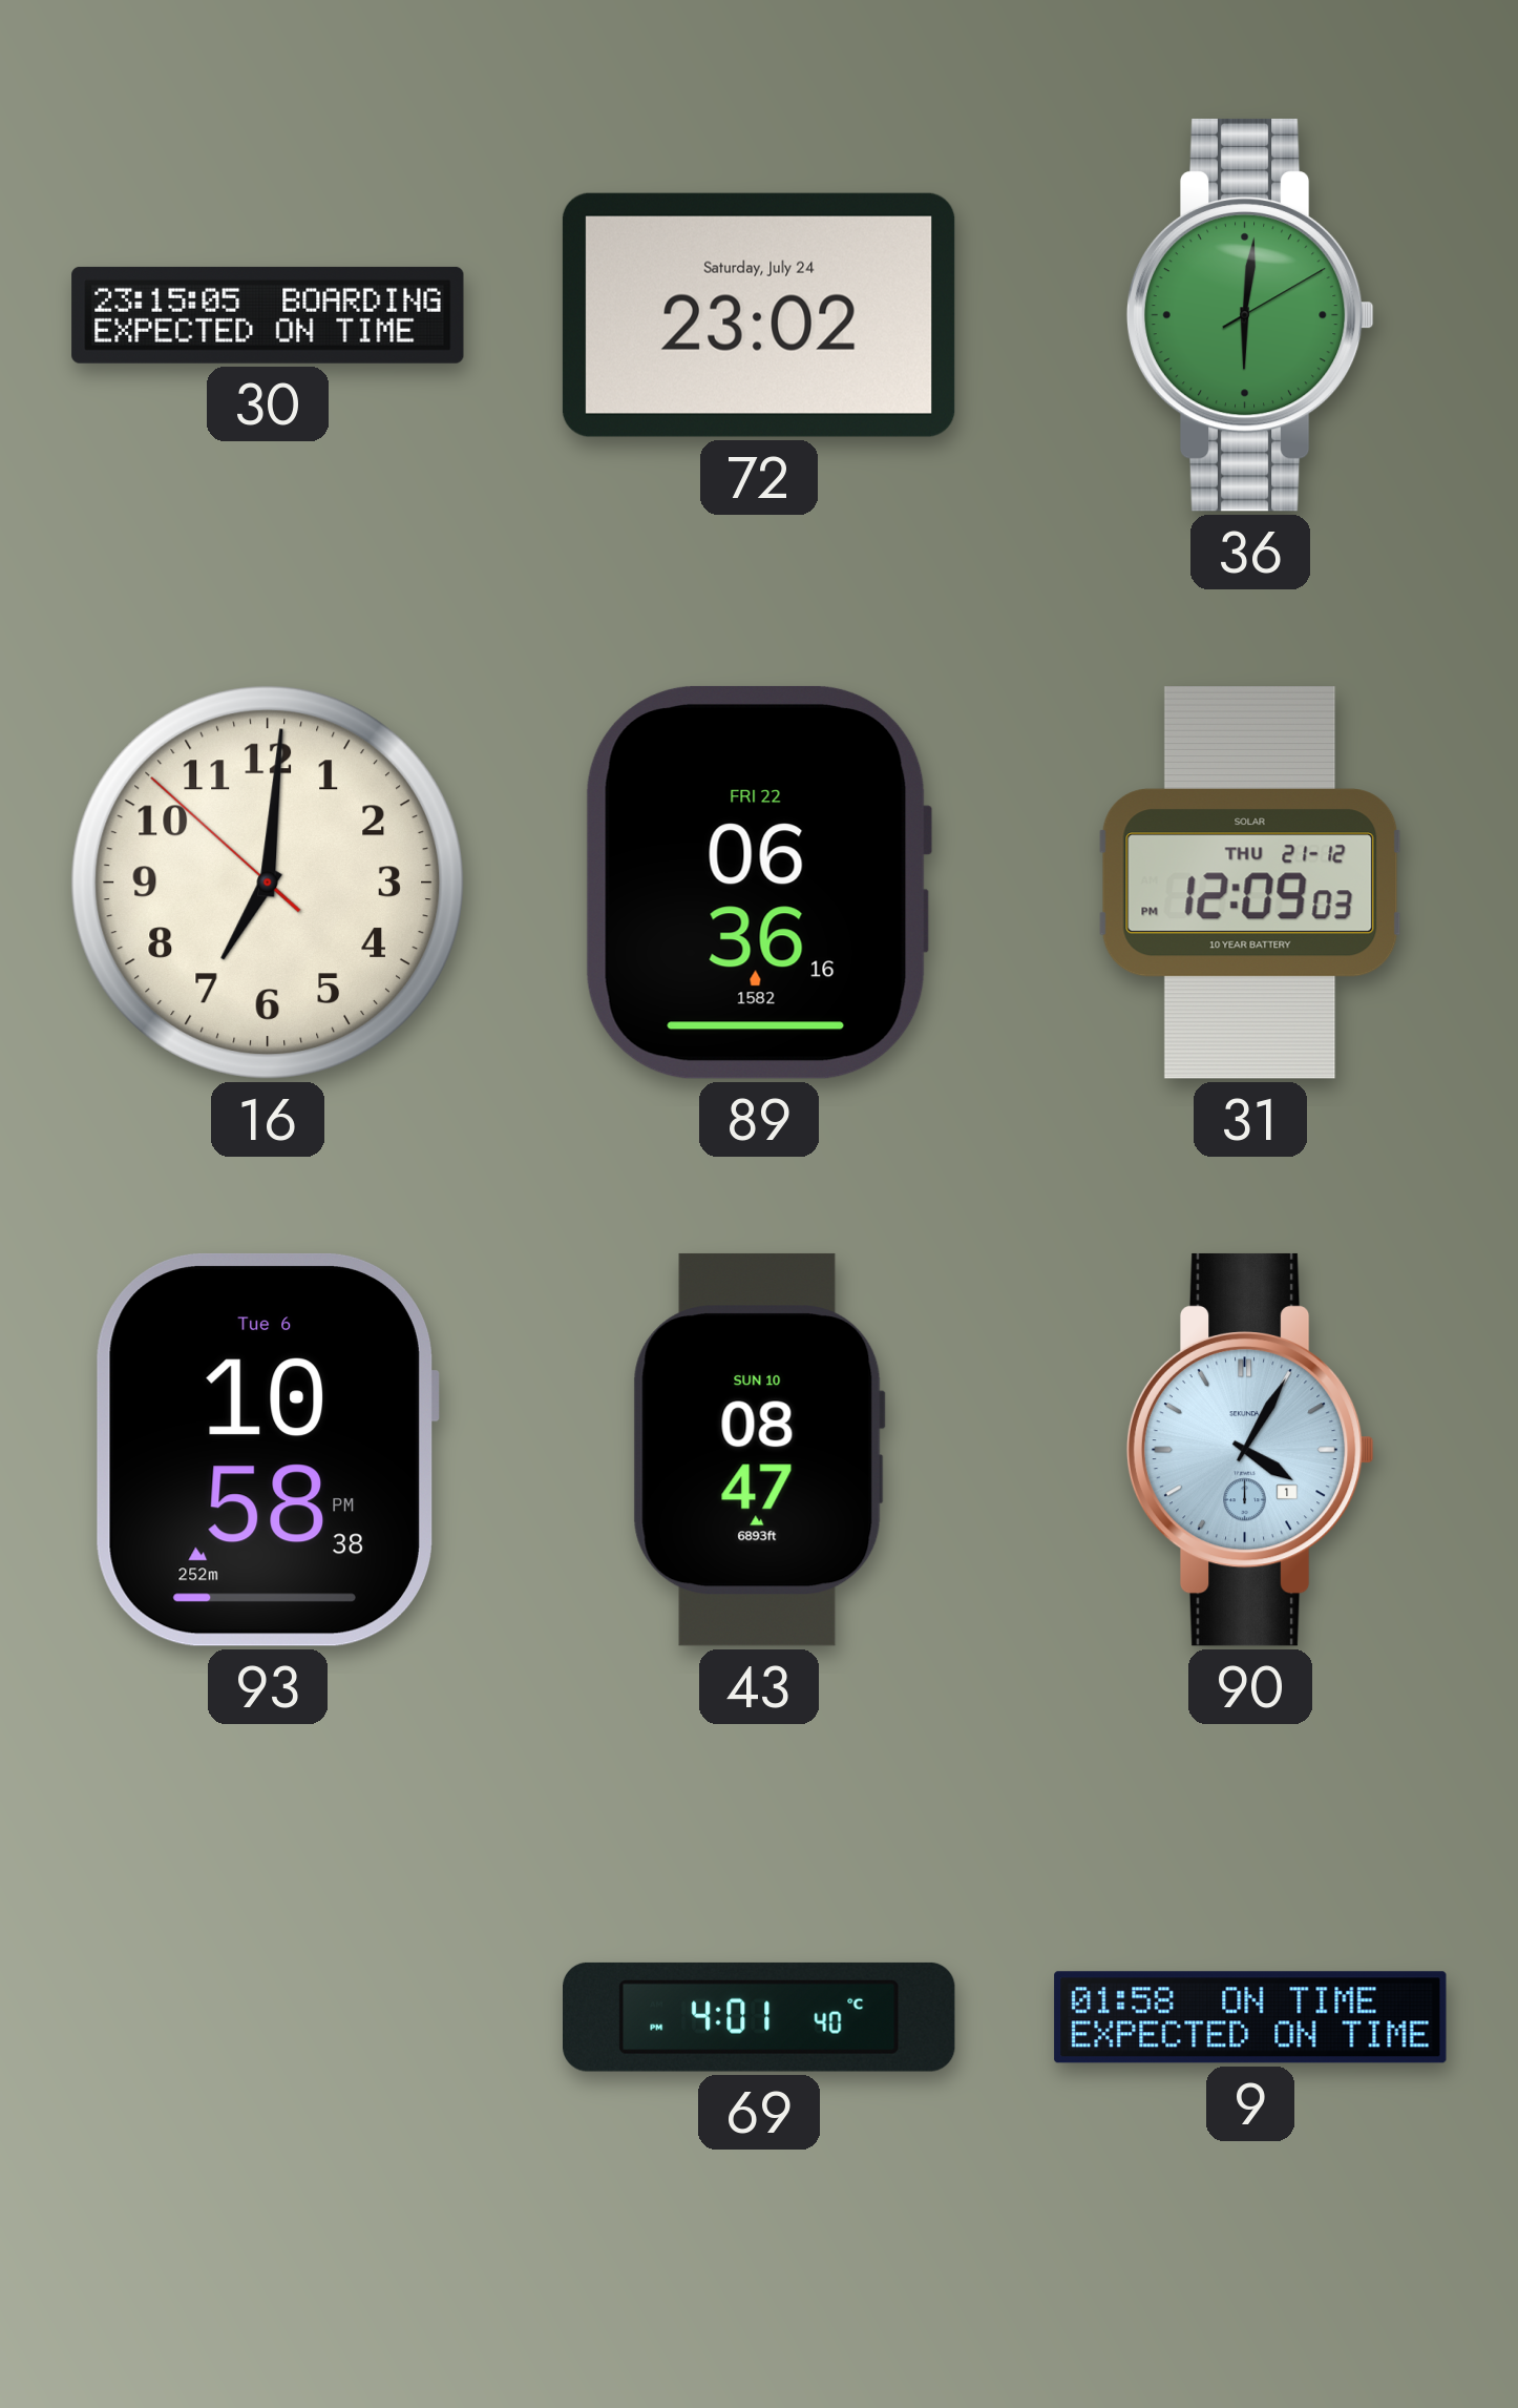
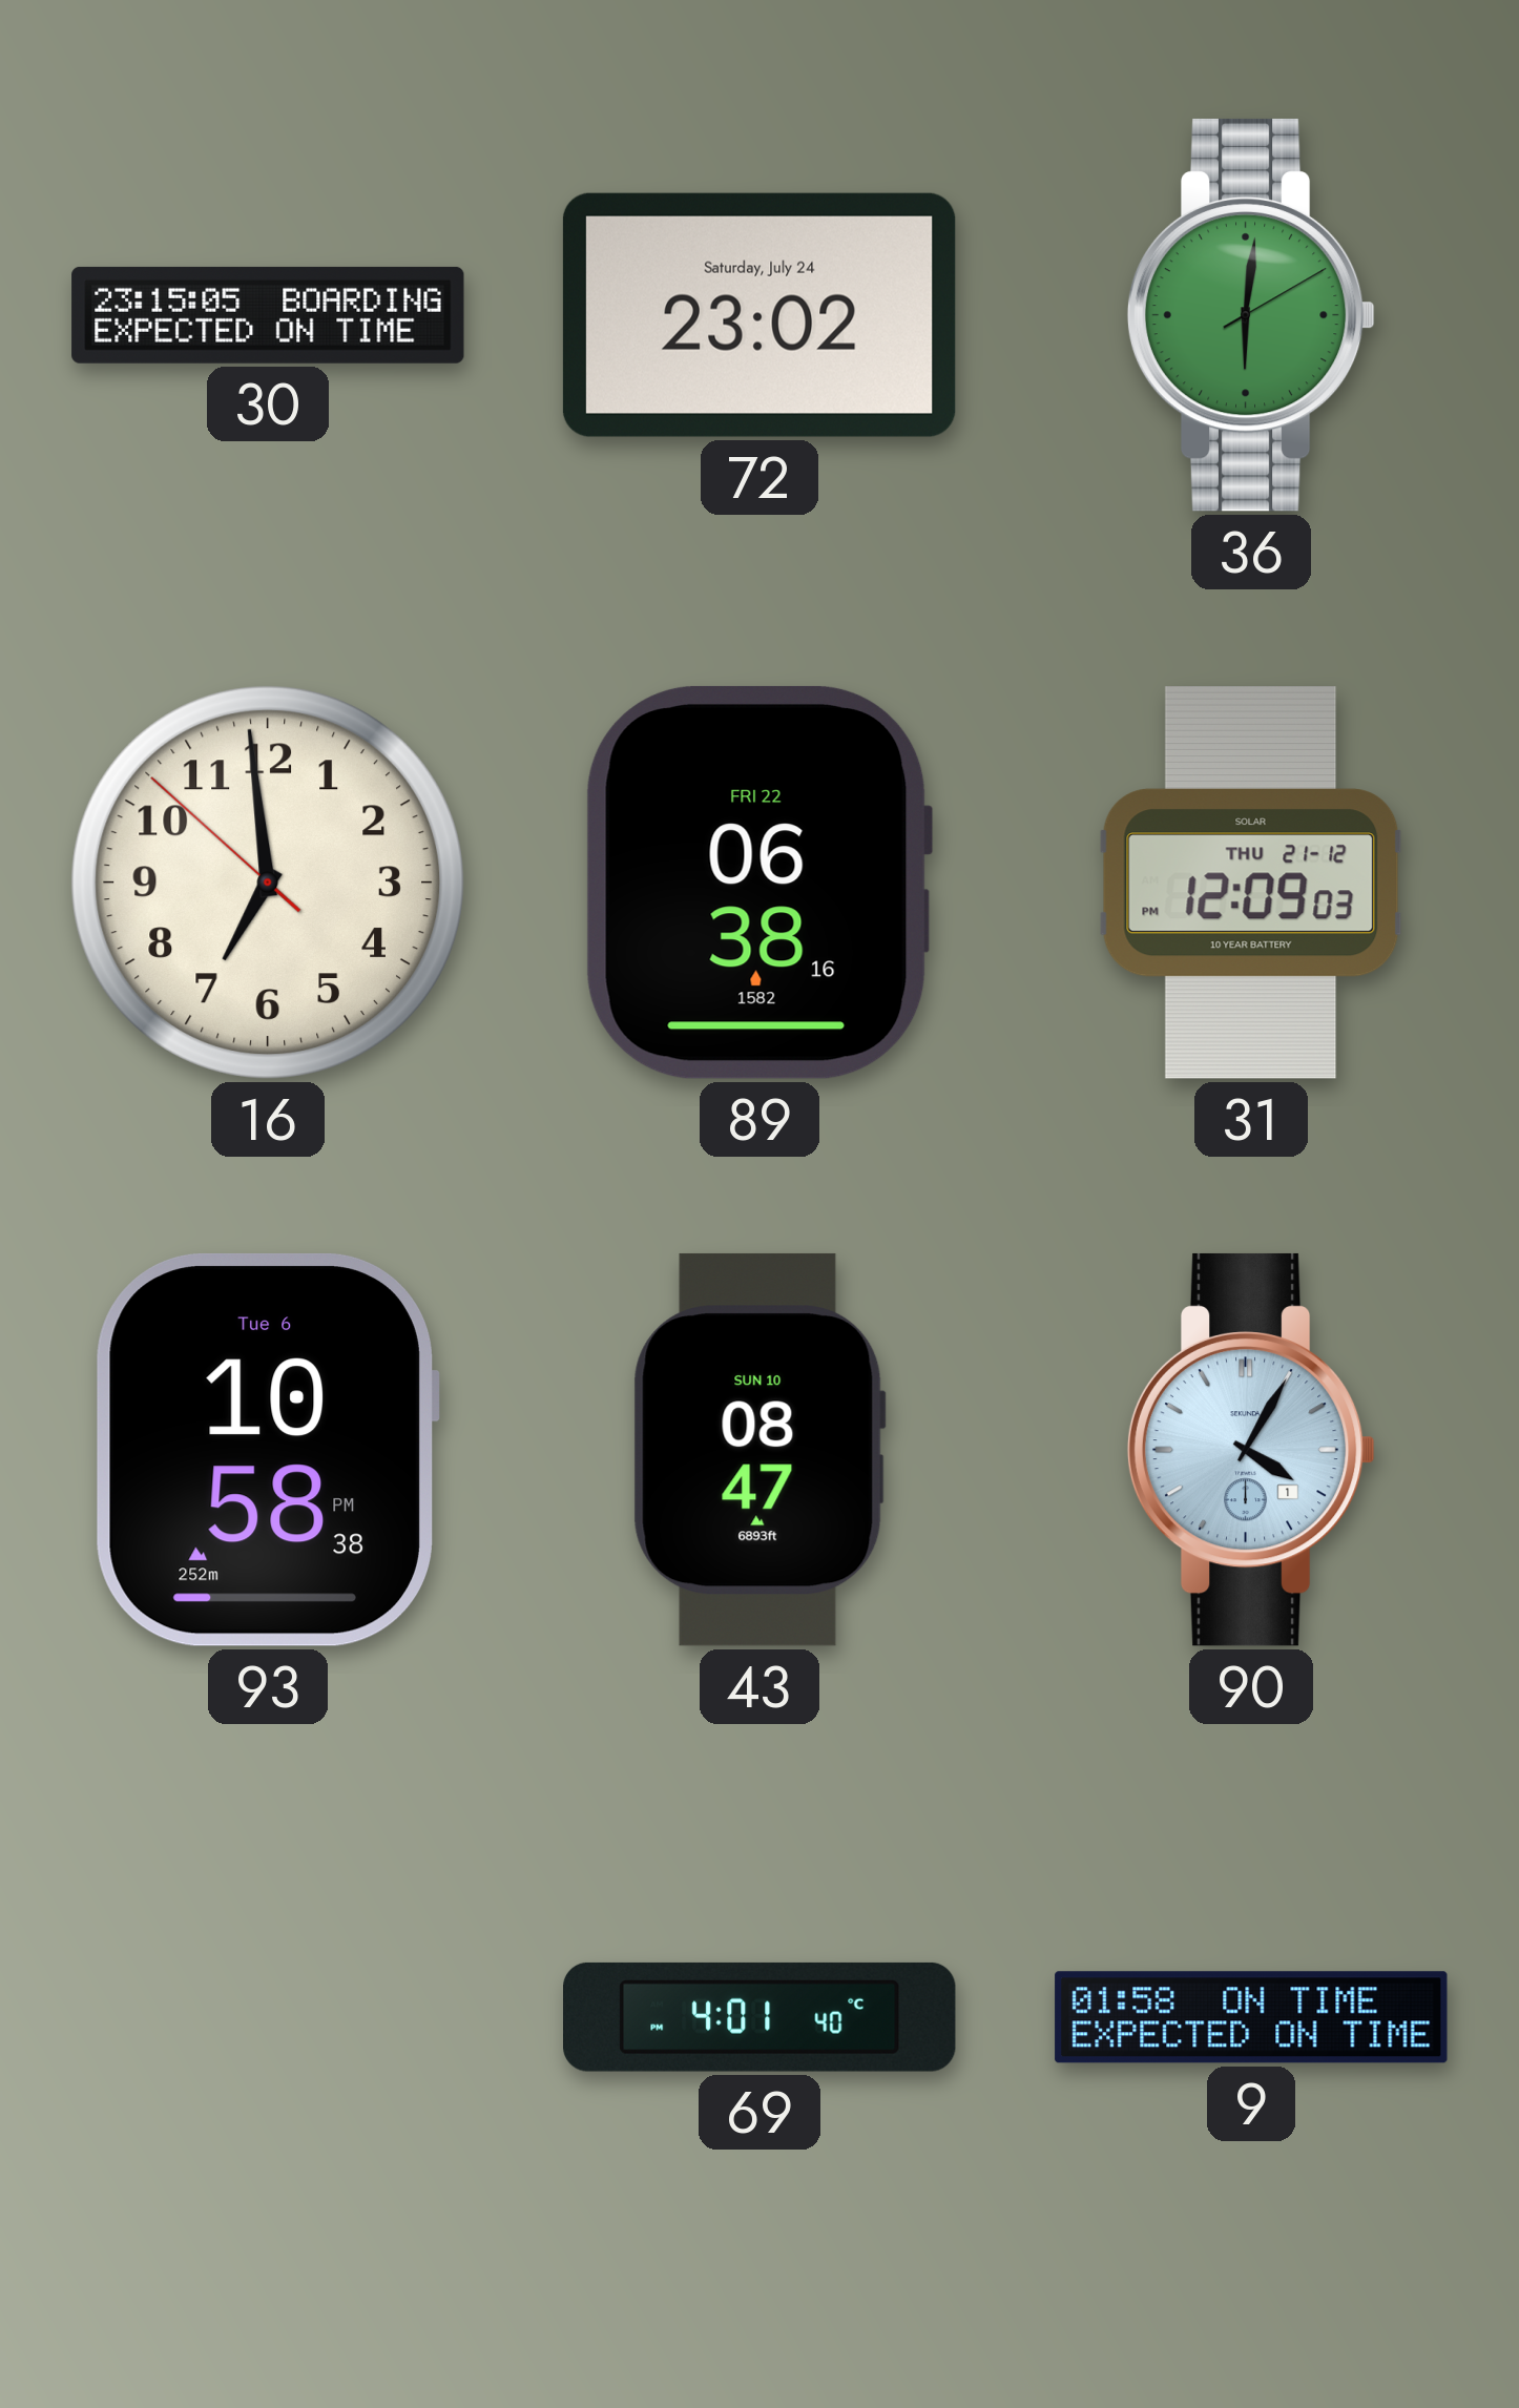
16: 7:00 -> 6:58
89: 06:36 -> 06:38
